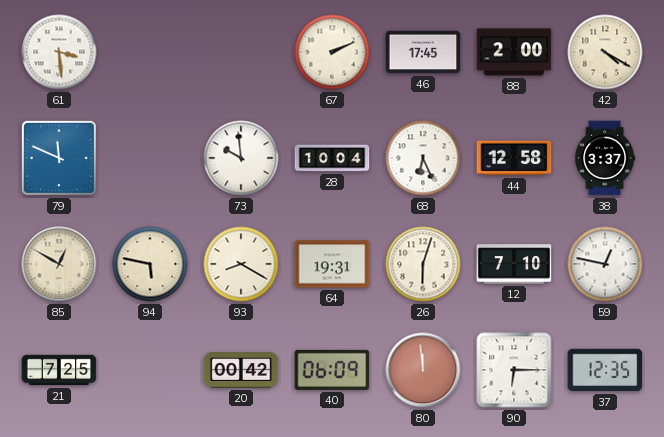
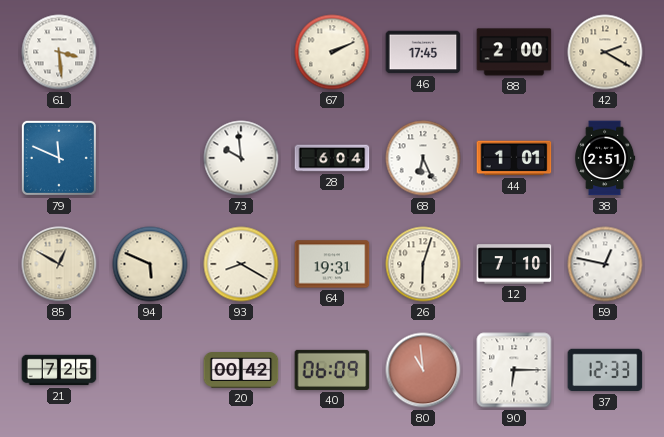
42: 4:20 -> 2:20
28: 10:04 -> 6:04
44: 12:58 -> 1:01
38: 3:37 -> 2:51
94: 5:47 -> 5:49
80: 11:59 -> 10:59
37: 12:35 -> 12:33
